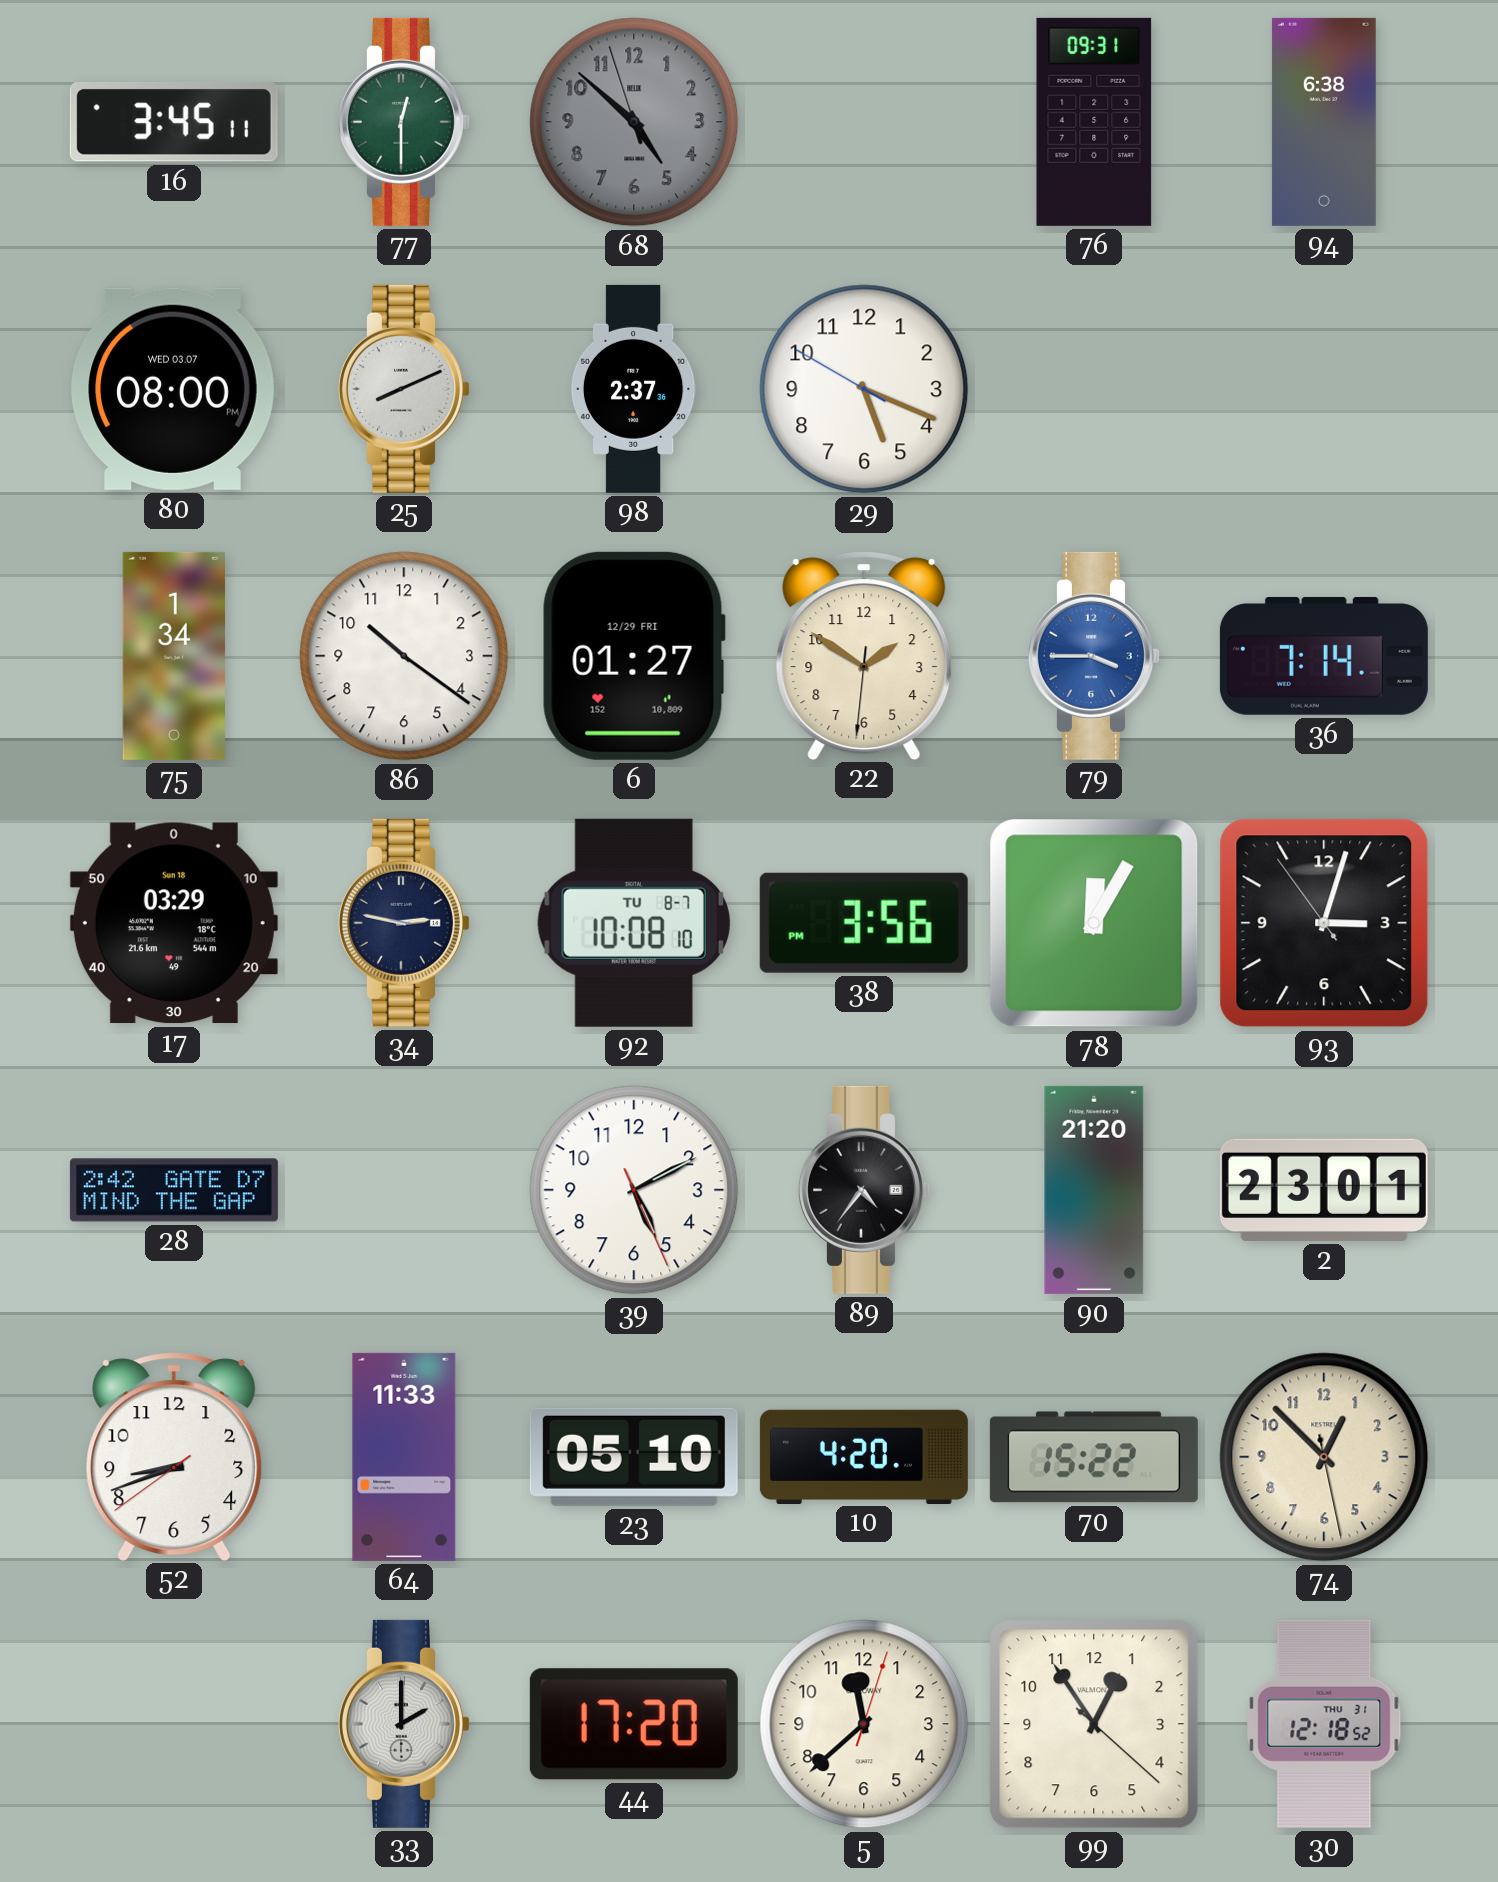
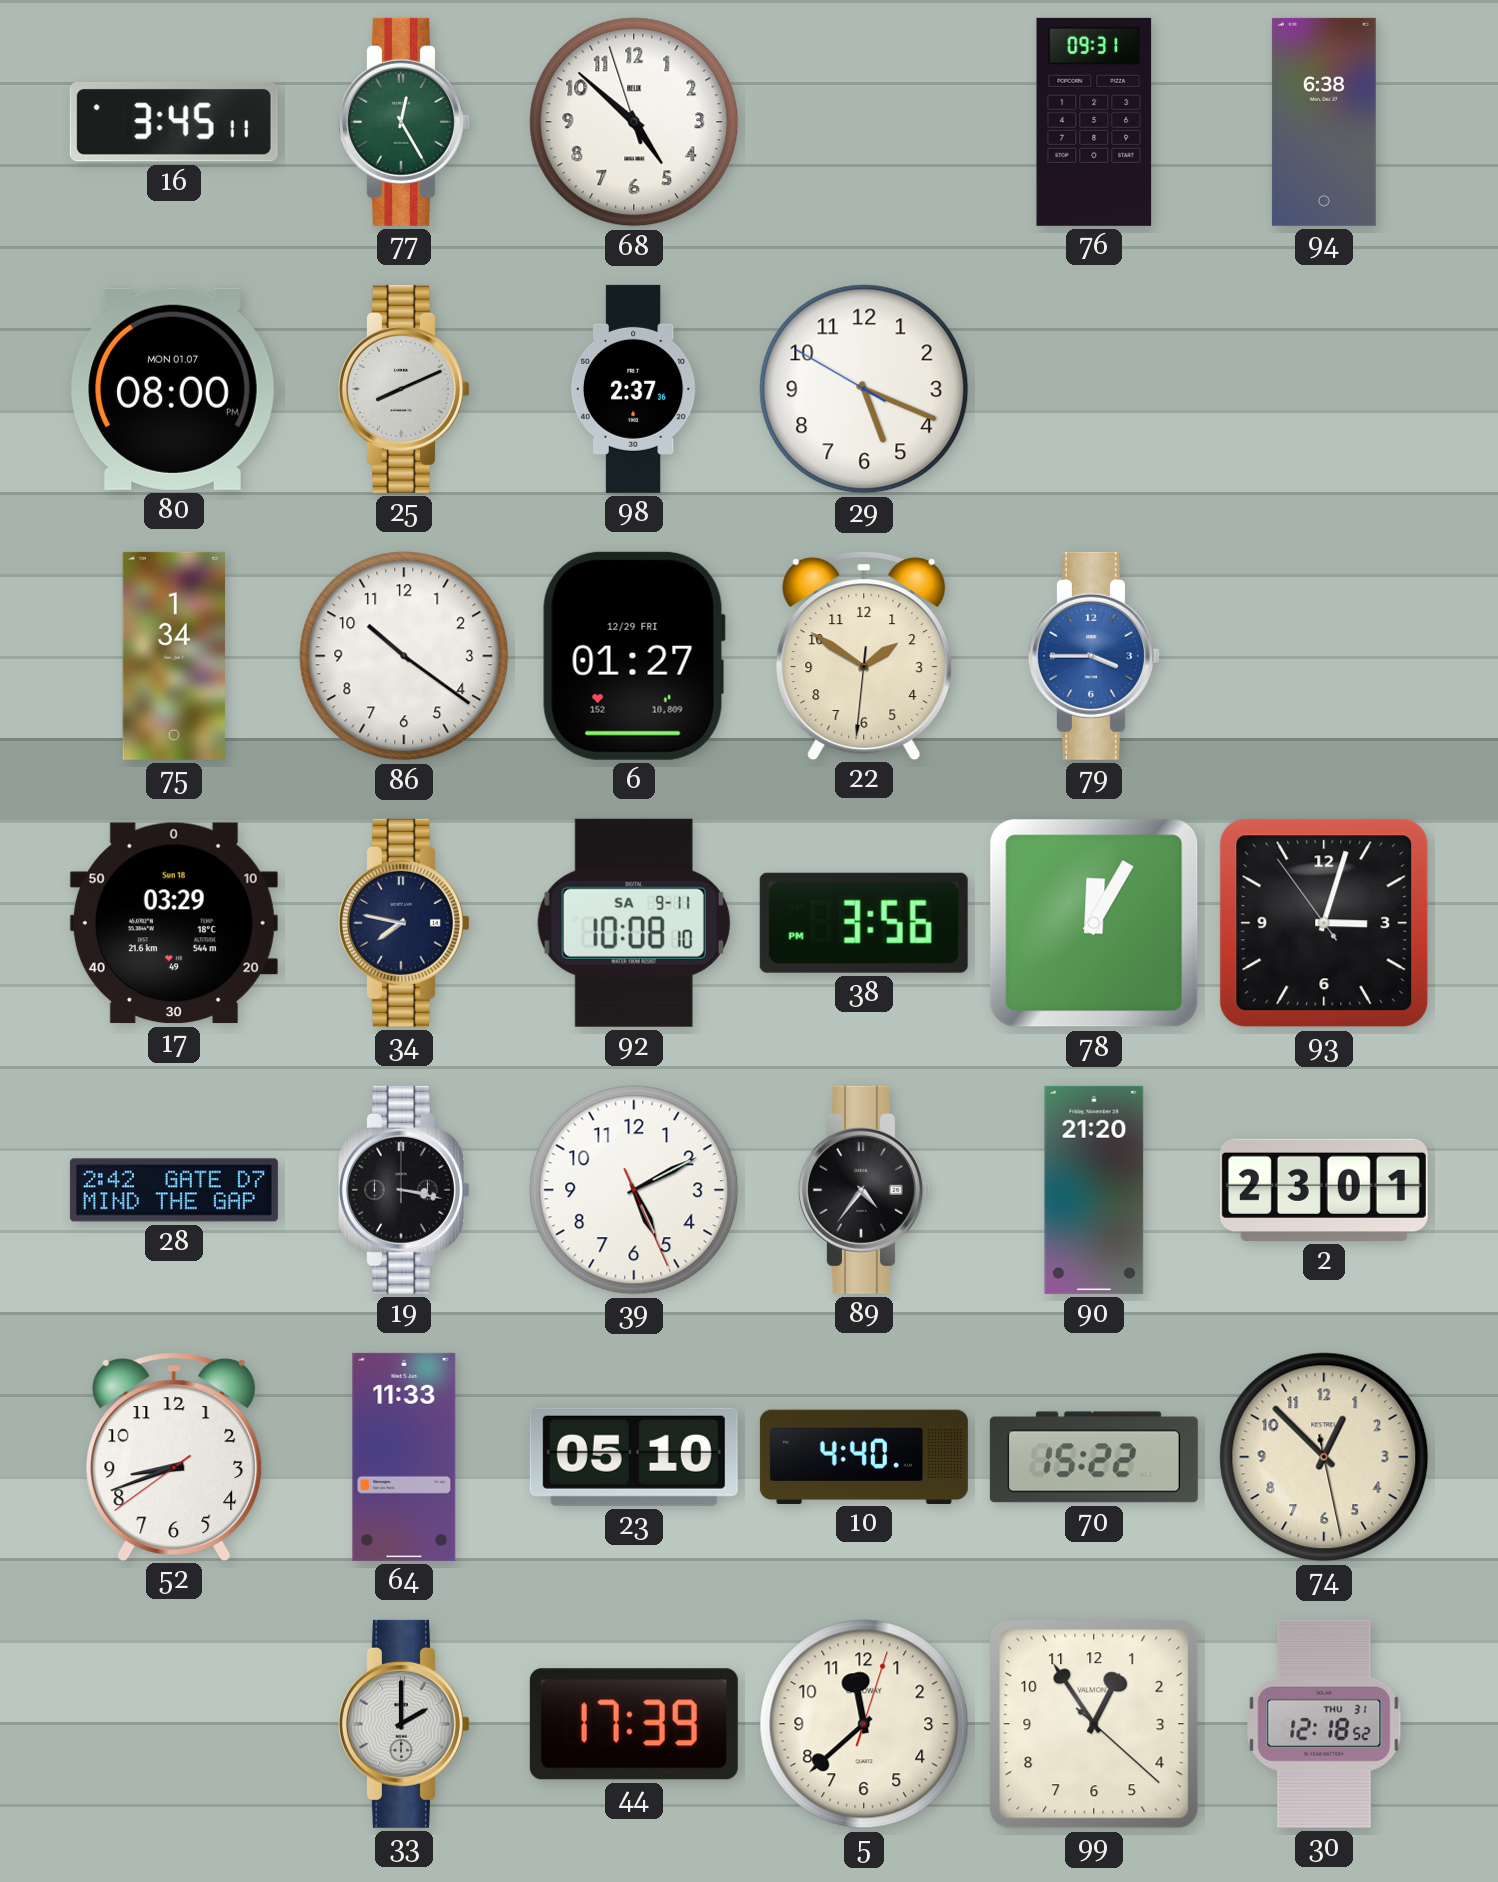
77: 12:30 -> 12:25
68 dial: grey -> white
80 date: WED 03.07 -> MON 01.07
36: 7:14 -> none
34: 2:47 -> 7:47
92 date: TU 8-7 -> SA 9-11
19: none -> 3:17
10: 4:20 -> 4:40
44: 17:20 -> 17:39
